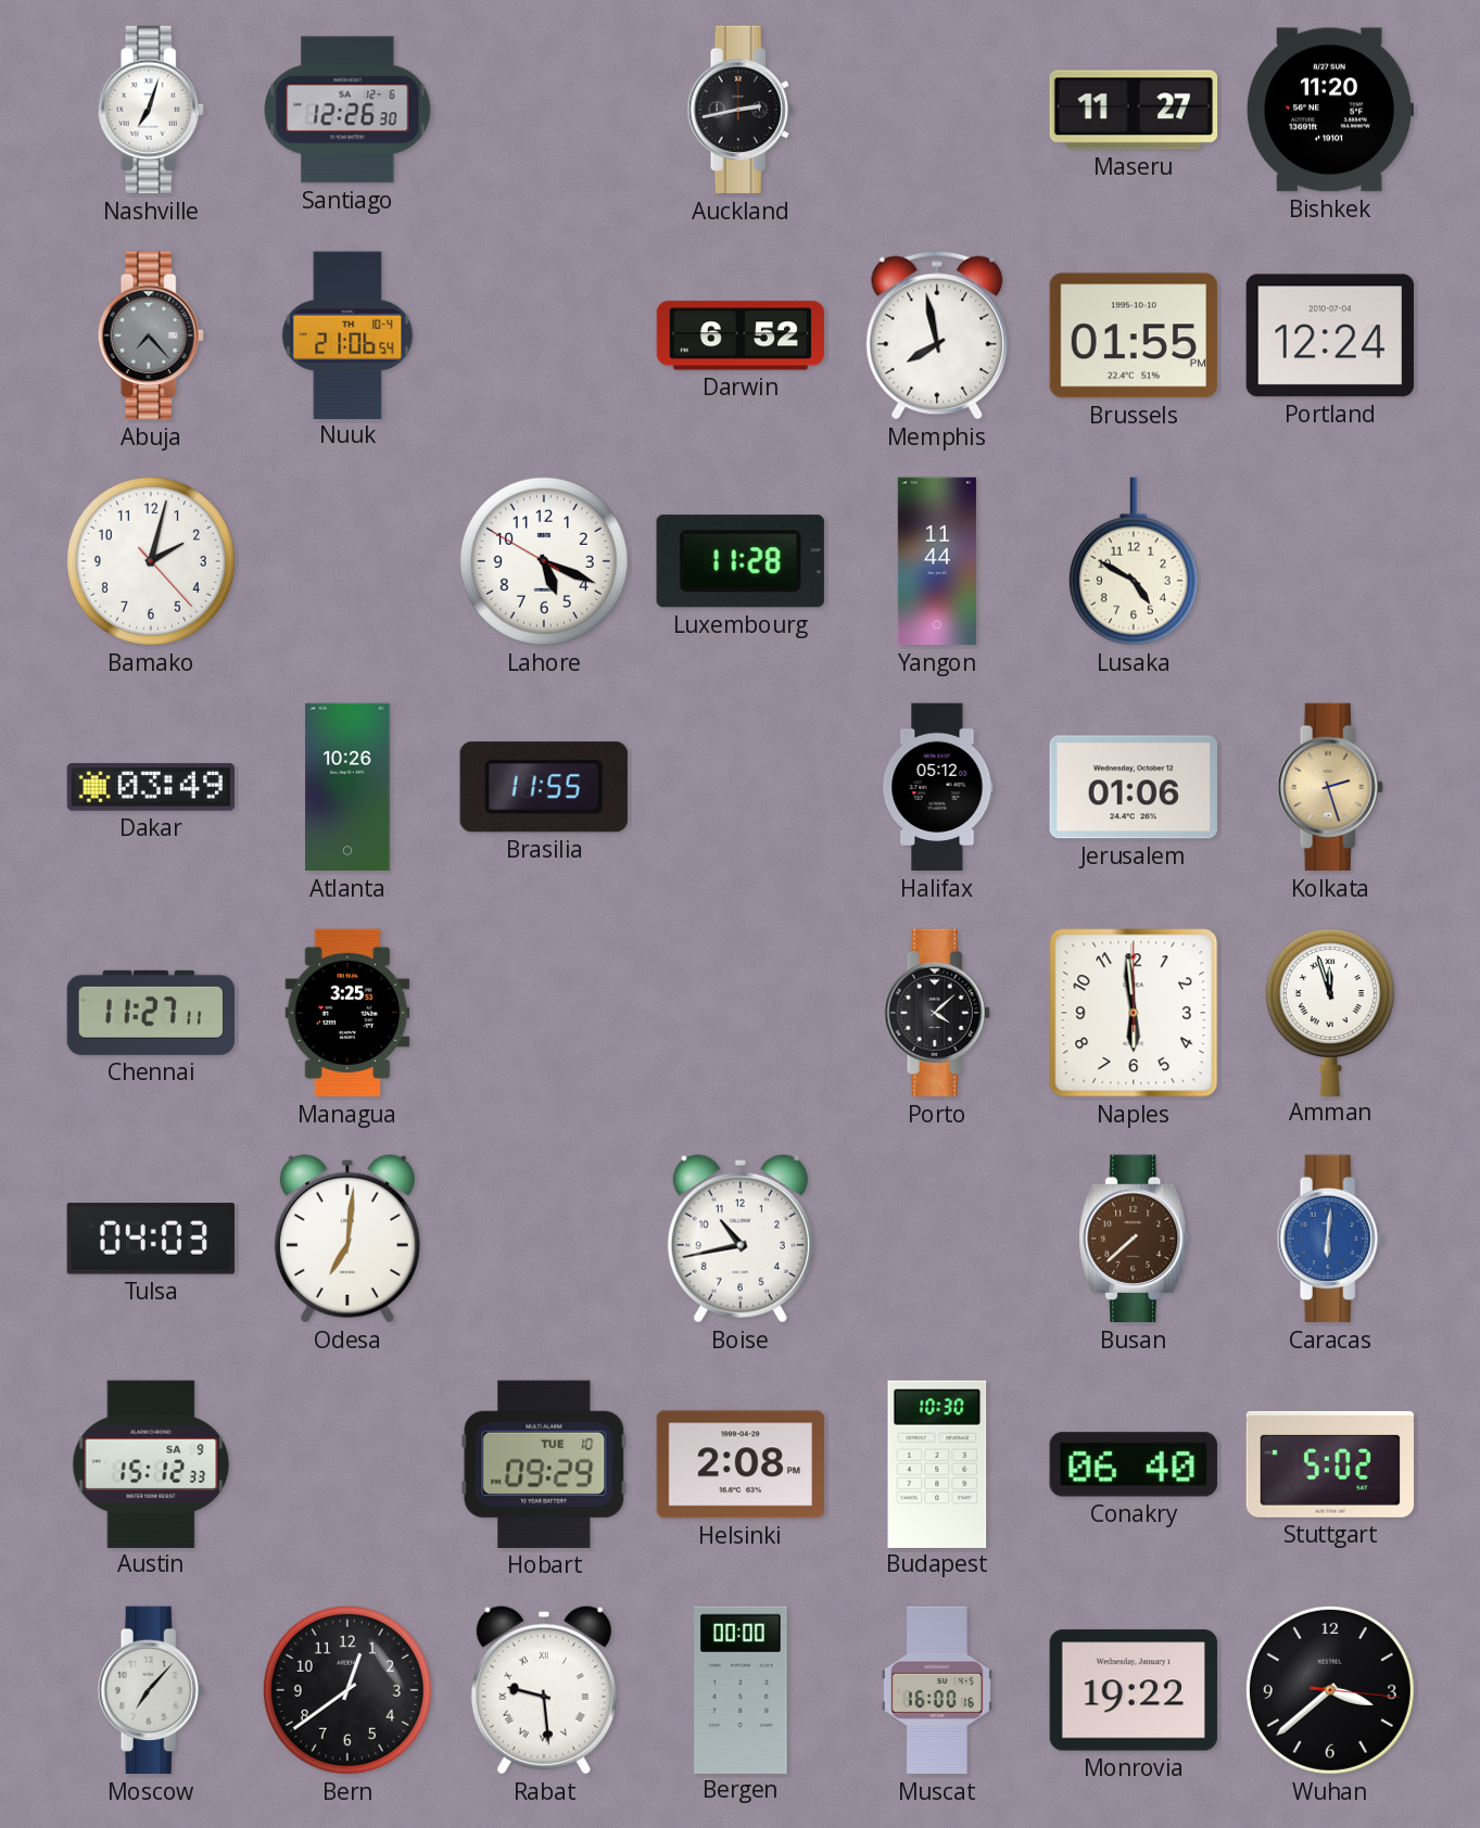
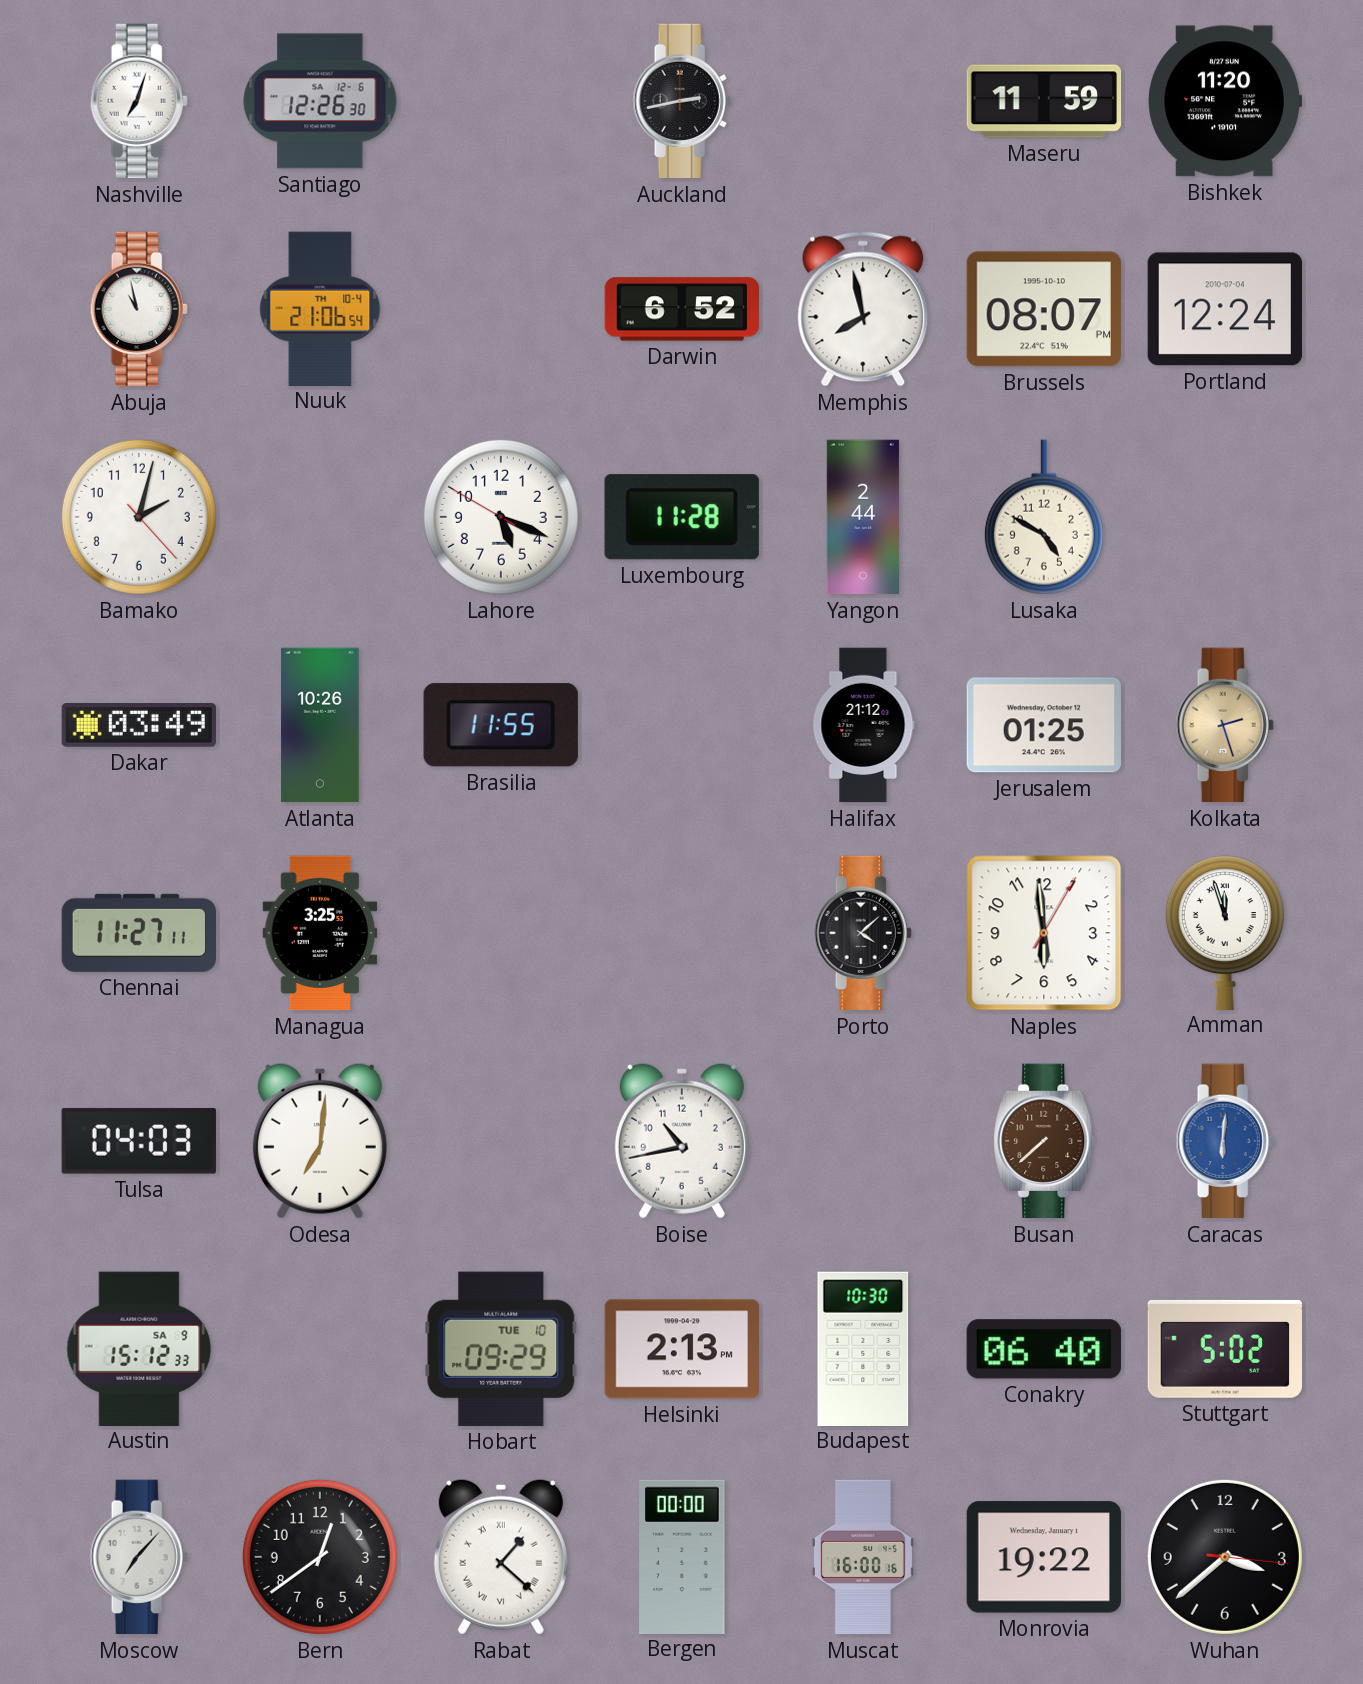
Maseru: 11:27 -> 11:59
Abuja: 7:23 -> 10:58
Abuja dial: grey -> white
Brussels: 01:55 -> 08:07
Yangon: 11:44 -> 2:44
Halifax: 05:12 -> 21:12
Jerusalem: 01:06 -> 01:25
Naples: 5:59:00 -> 5:59:05
Helsinki: 2:08 -> 2:13
Rabat: 9:29 -> 1:22
